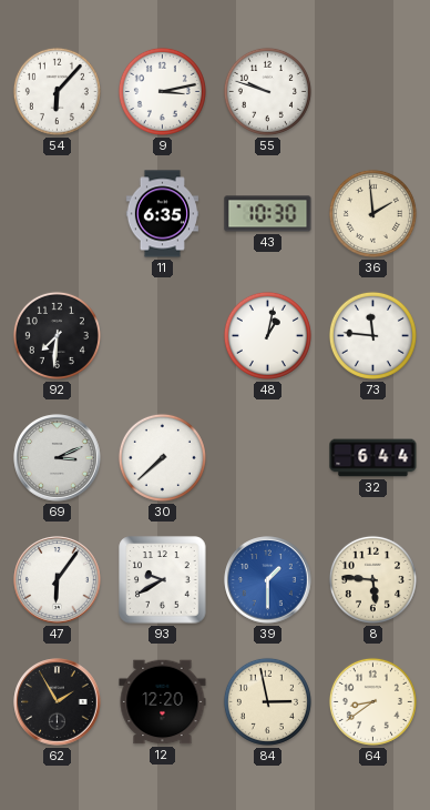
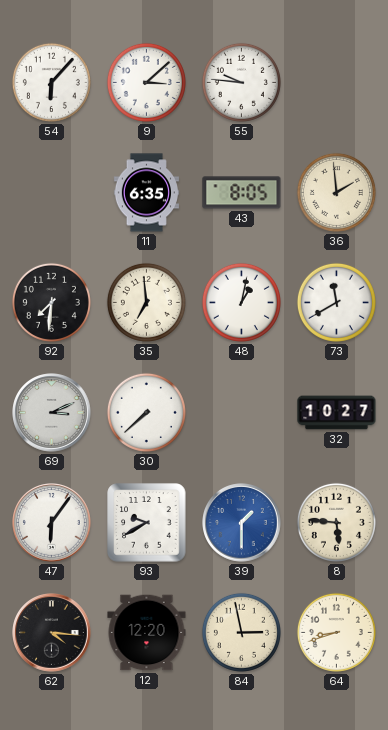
9: 3:13 -> 3:08
55: 9:48 -> 9:46
43: 10:30 -> 8:05
35: none -> 6:59
73: 11:46 -> 11:40
32: 6:44 -> 10:27
62: 1:55 -> 4:16
64: 8:39 -> 8:42
